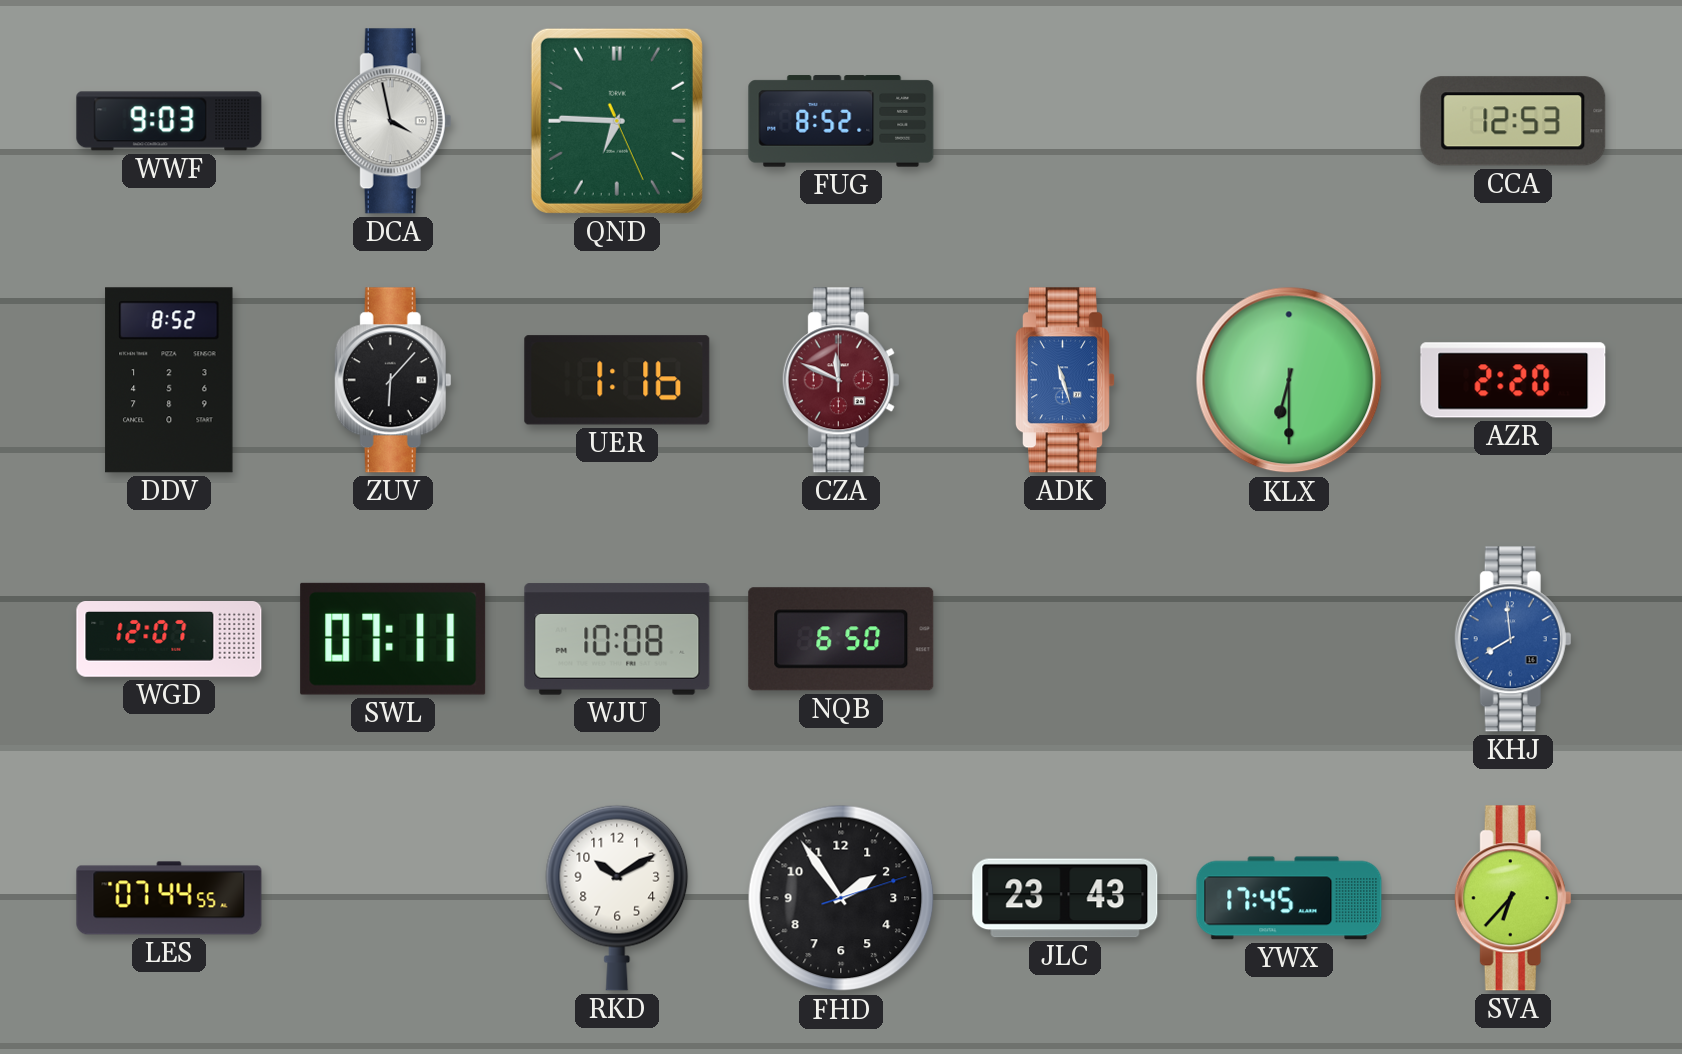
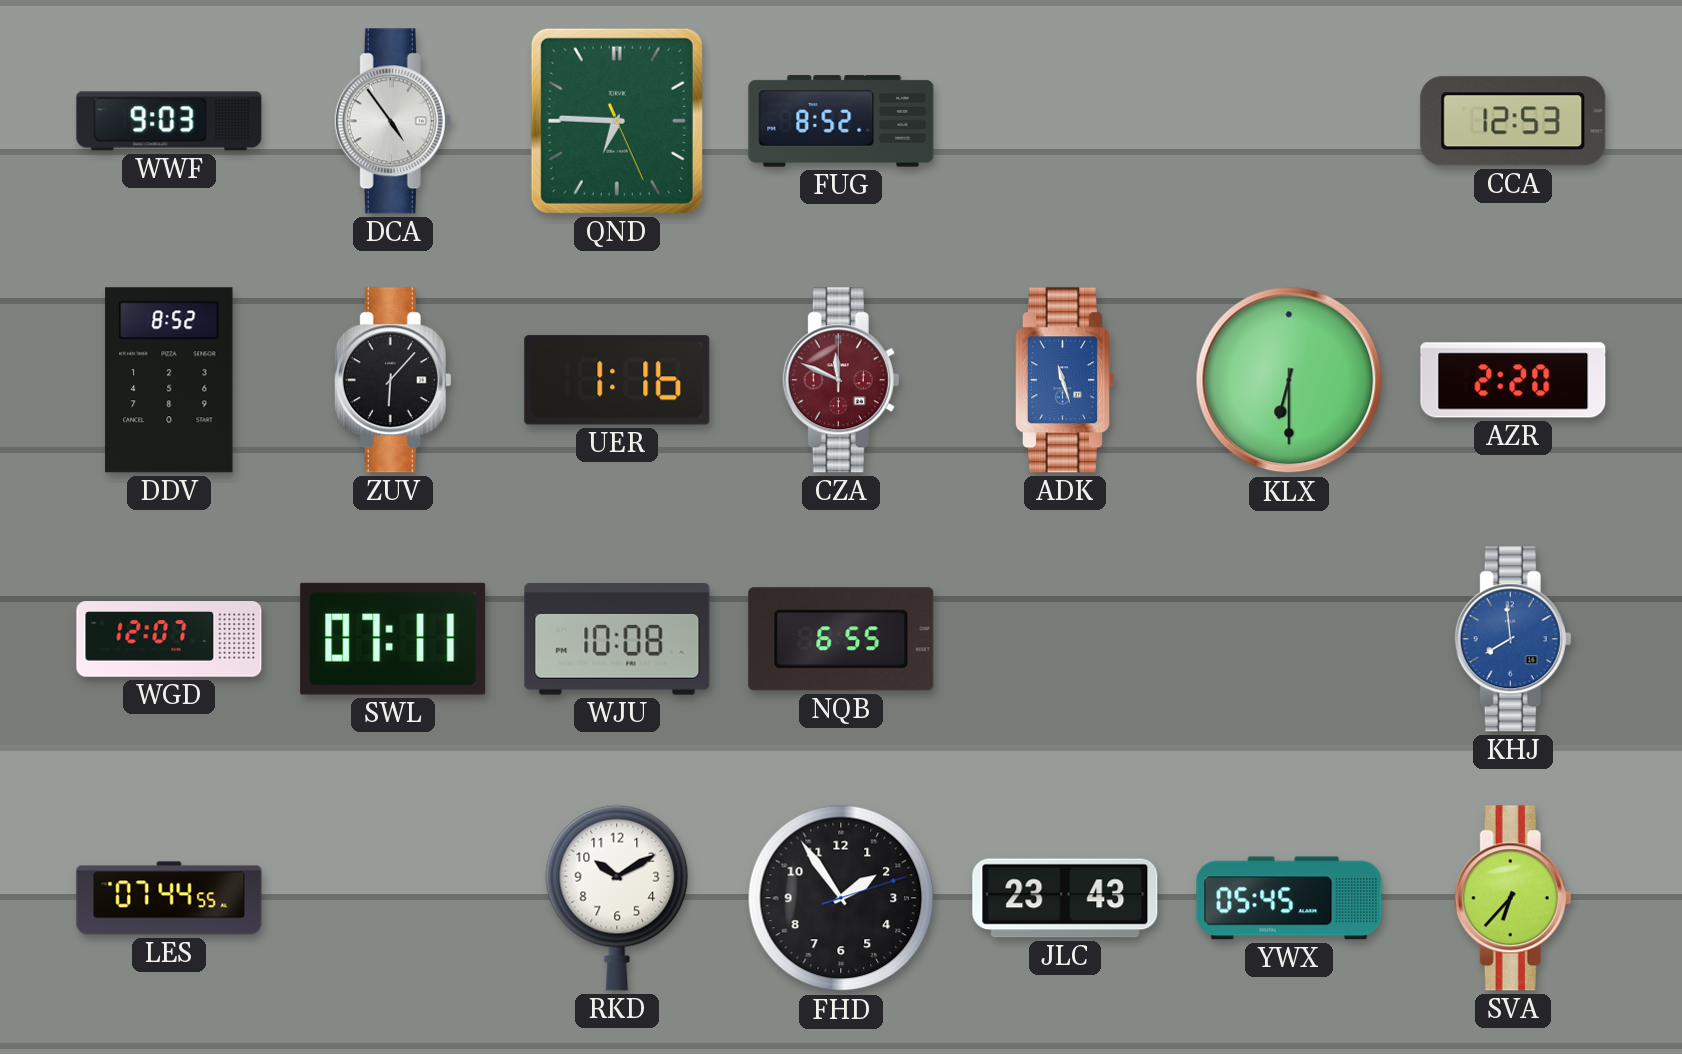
DCA: 3:58 -> 4:54
NQB: 6:50 -> 6:55
YWX: 17:45 -> 05:45
